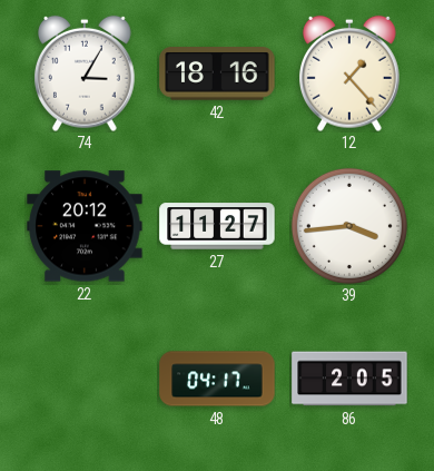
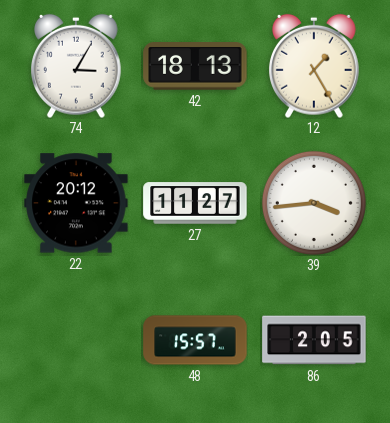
42: 18:16 -> 18:13
12: 1:23 -> 1:25
48: 04:17 -> 15:57
